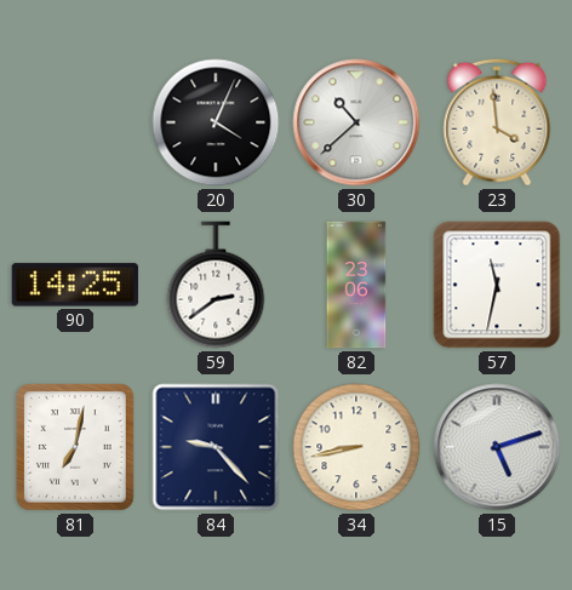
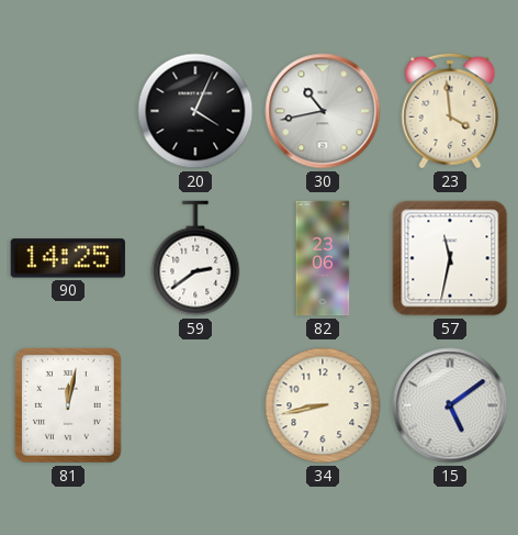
30: 10:38 -> 10:43
81: 7:02 -> 12:02
84: 9:23 -> none
15: 5:12 -> 5:09
